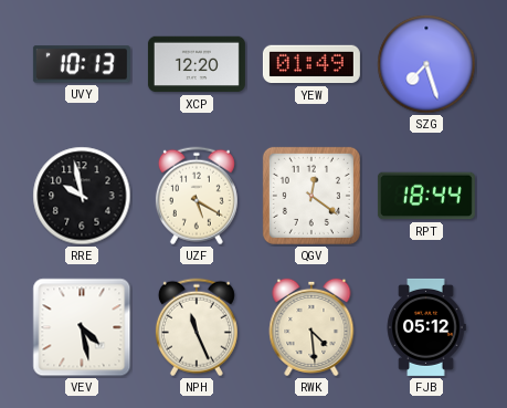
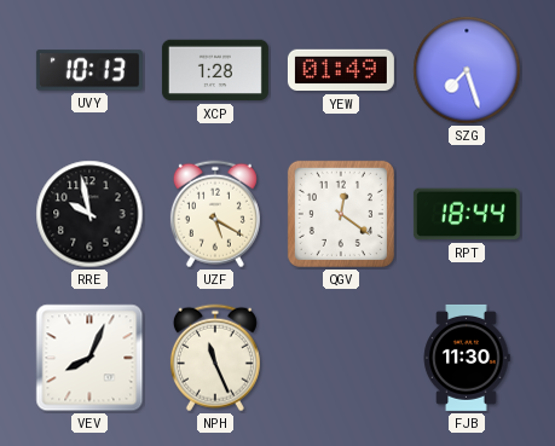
XCP: 12:20 -> 1:28
VEV: 4:28 -> 8:04
RWK: 4:29 -> none
FJB: 05:12 -> 11:30
